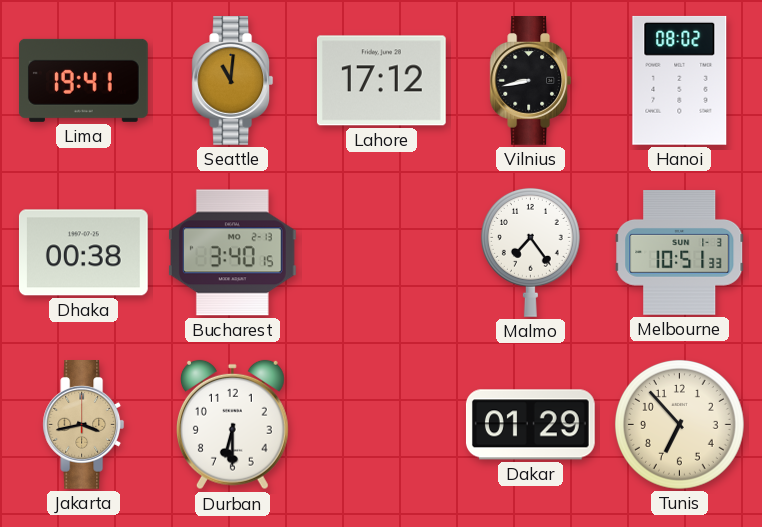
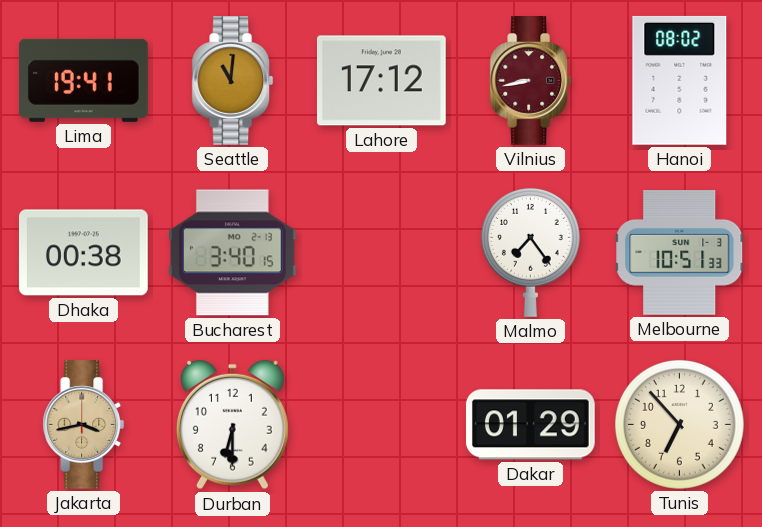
Vilnius dial: black -> burgundy
